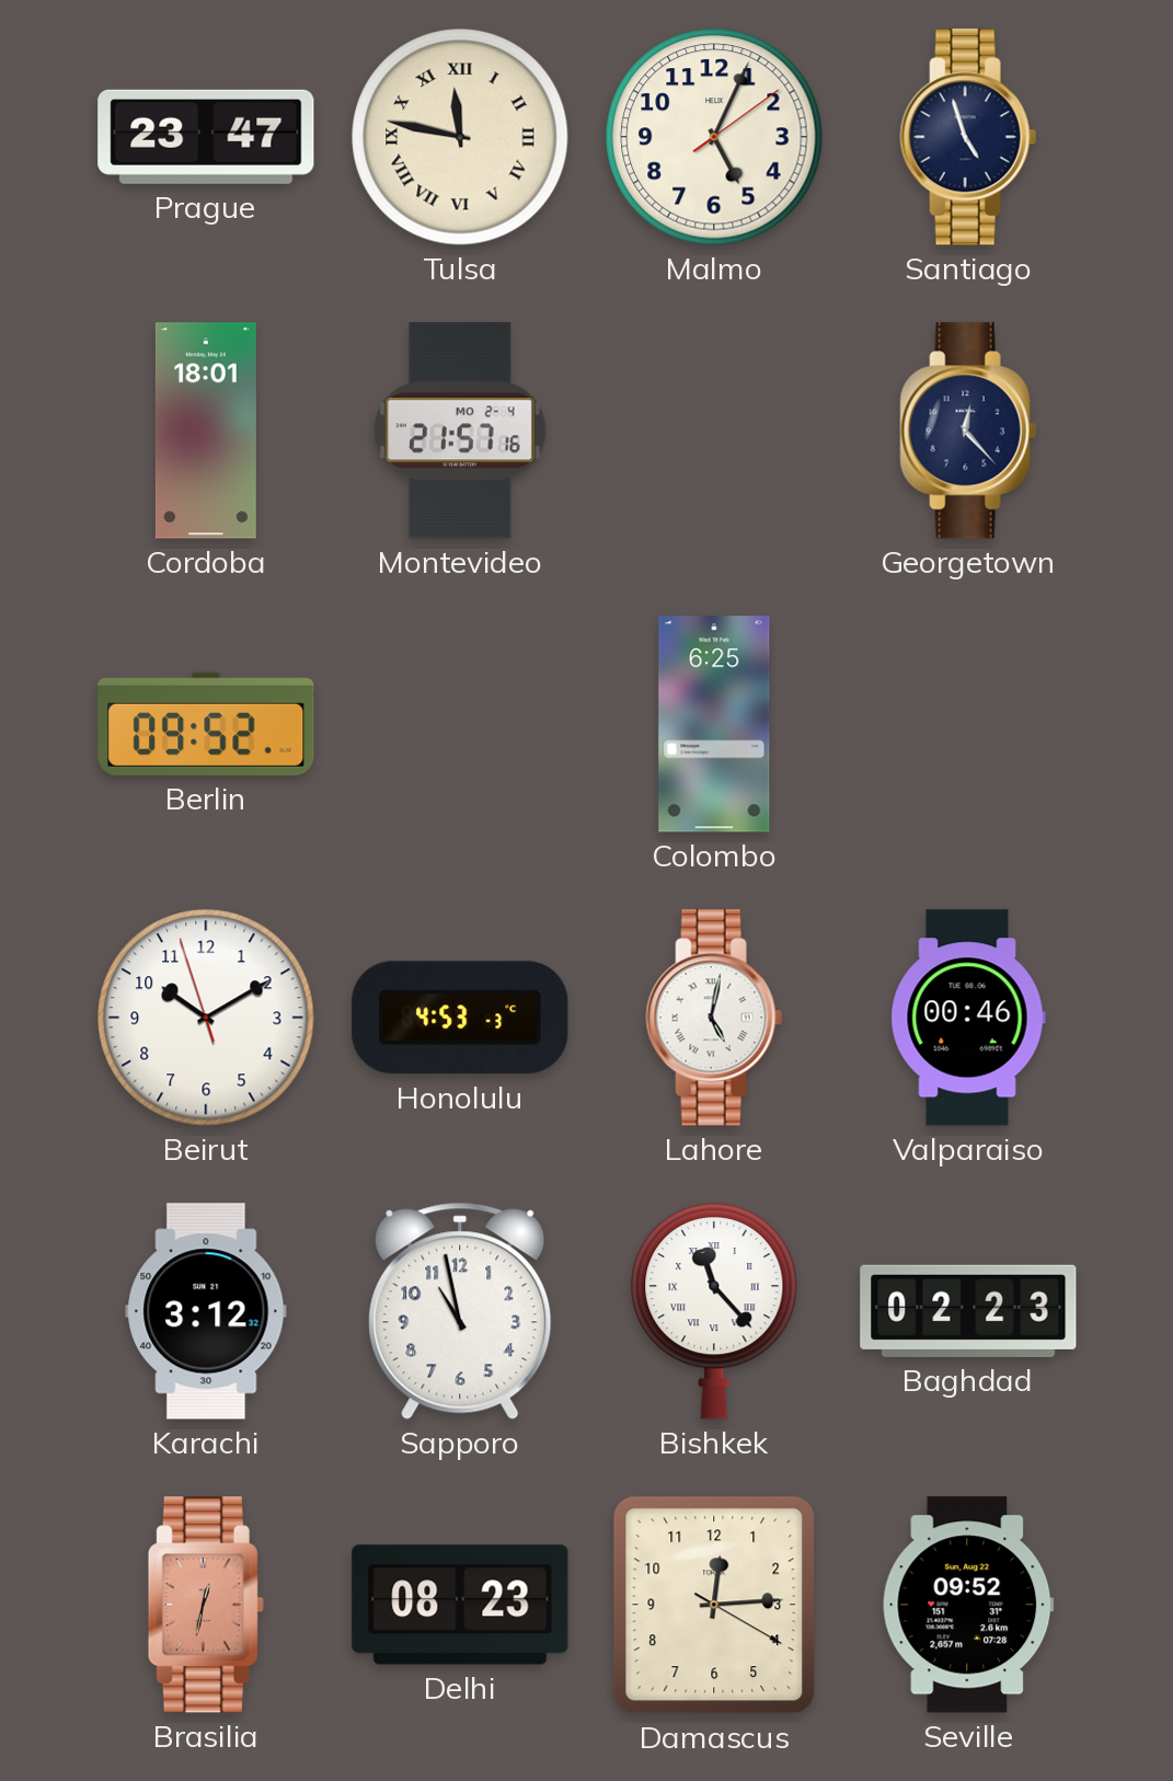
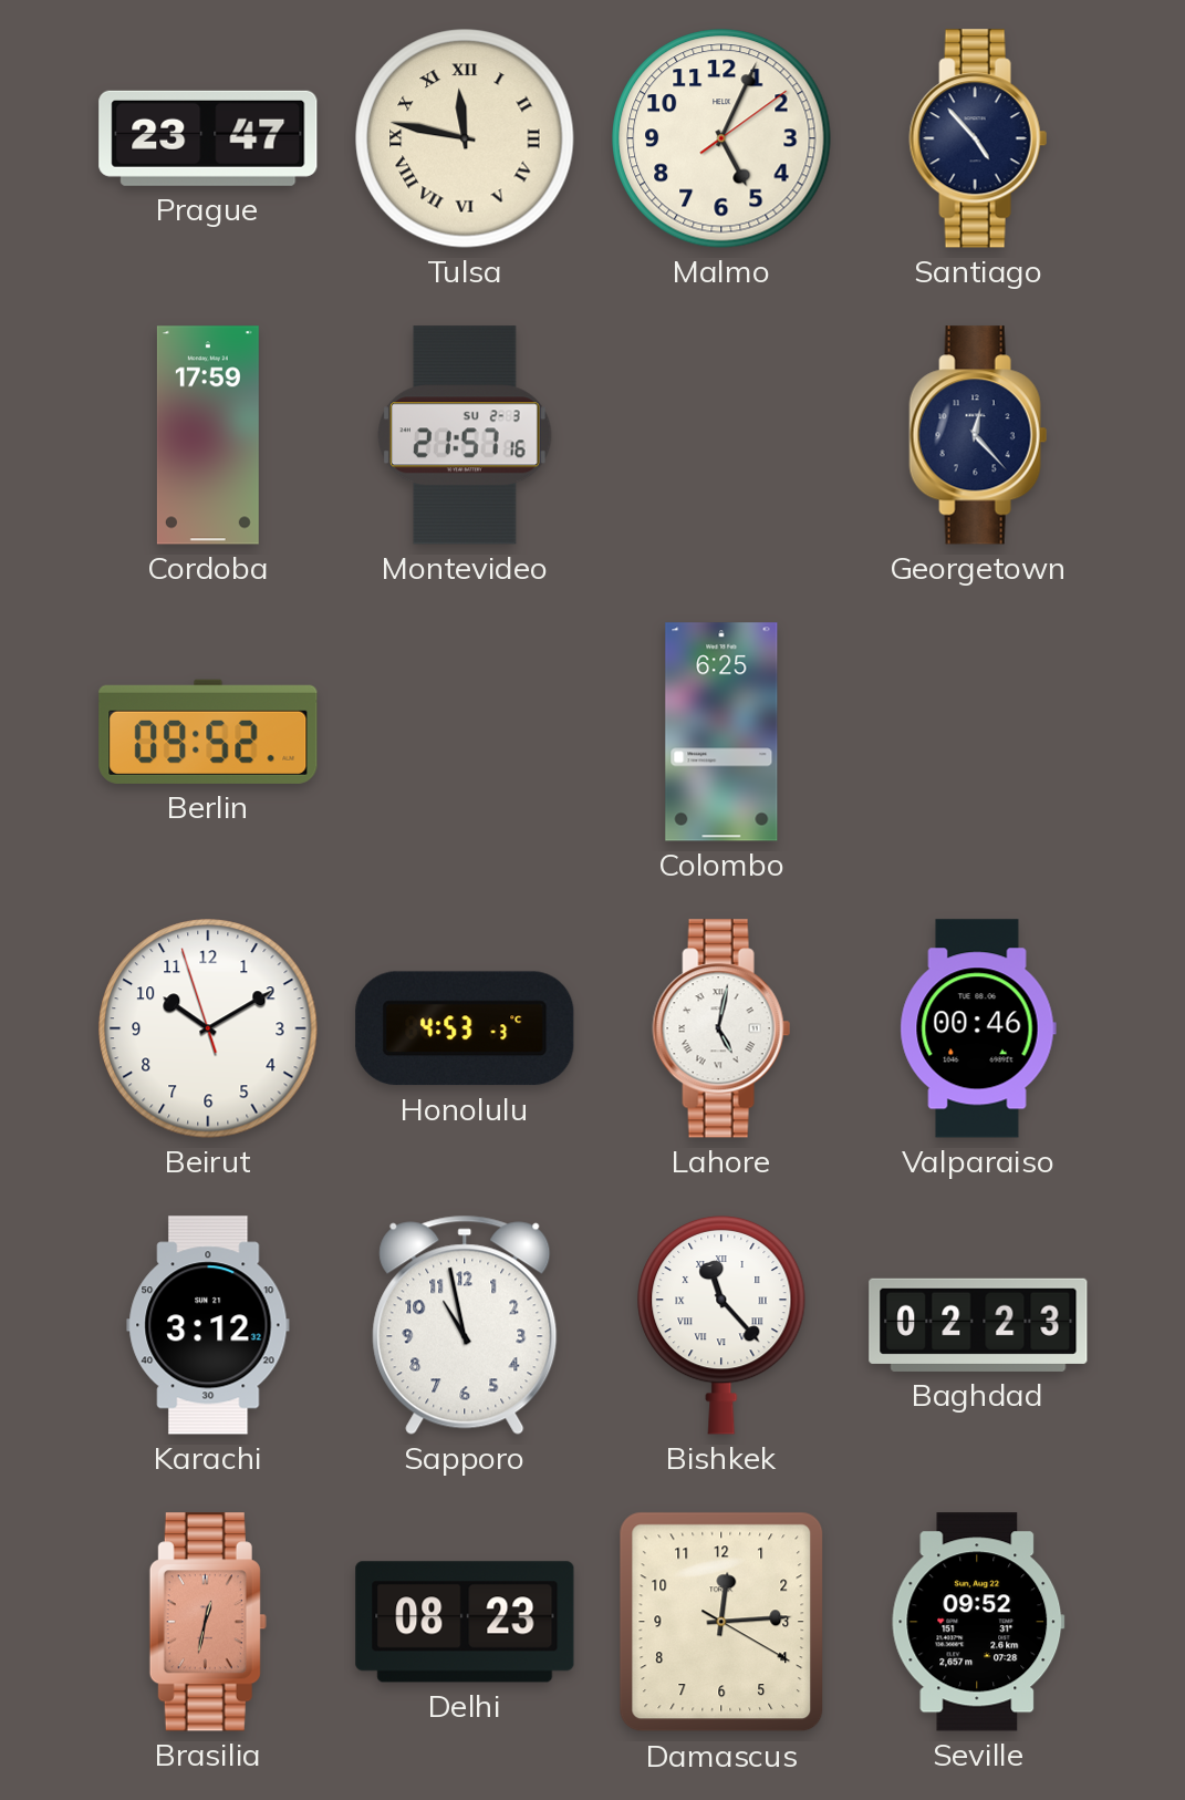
Santiago: 4:57 -> 4:53
Cordoba: 18:01 -> 17:59
Montevideo date: MO 2-4 -> SU 2-3
